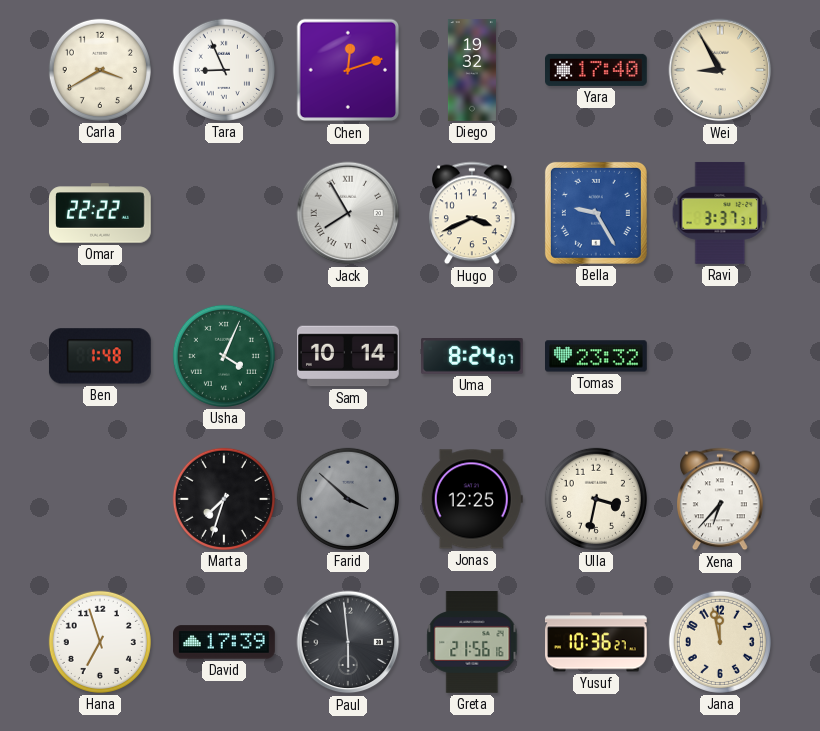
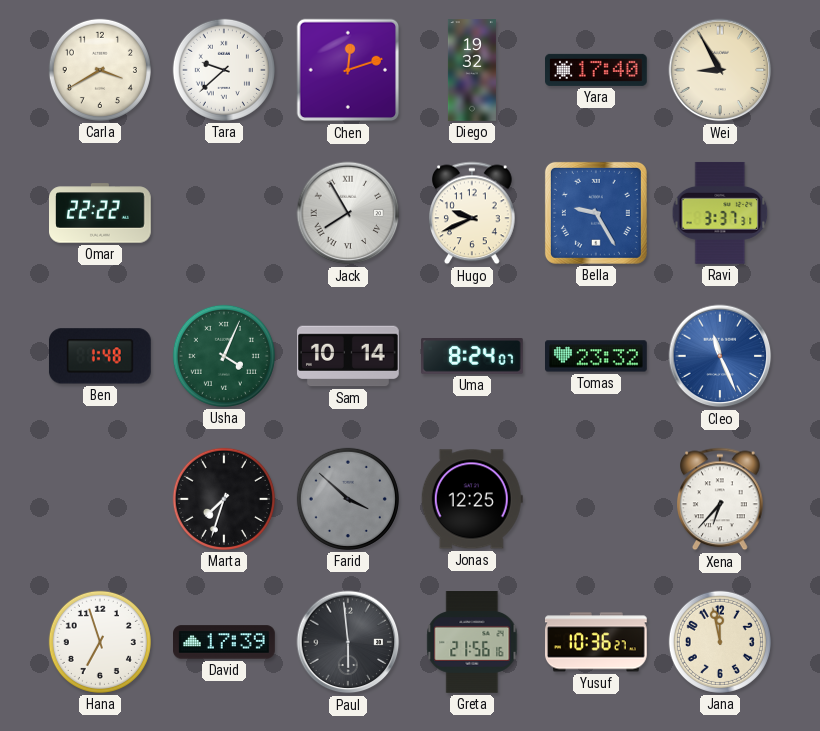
Tara: 8:56 -> 9:38
Hugo: 3:41 -> 9:41
Cleo: none -> 11:26
Ulla: 3:32 -> none
